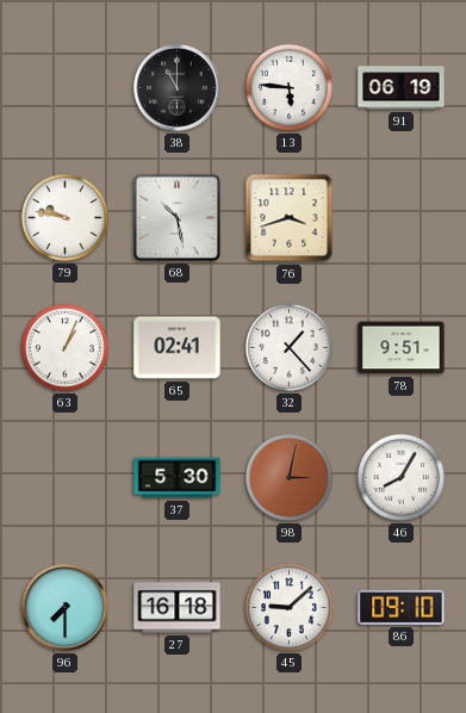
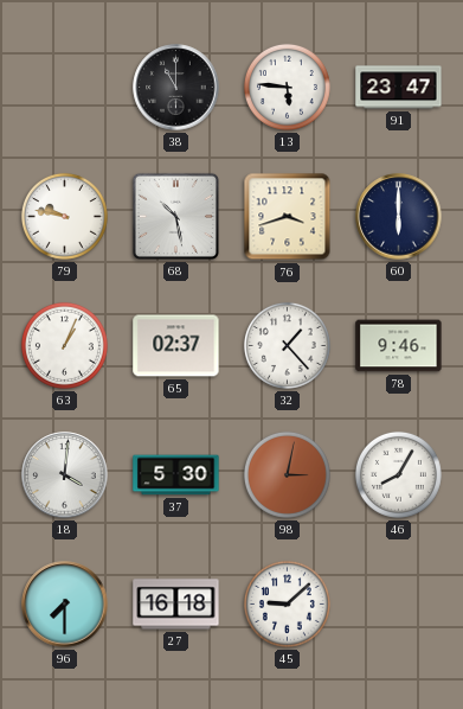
91: 06:19 -> 23:47
60: none -> 6:00
65: 02:41 -> 02:37
78: 9:51 -> 9:46
18: none -> 4:01
86: 09:10 -> none
